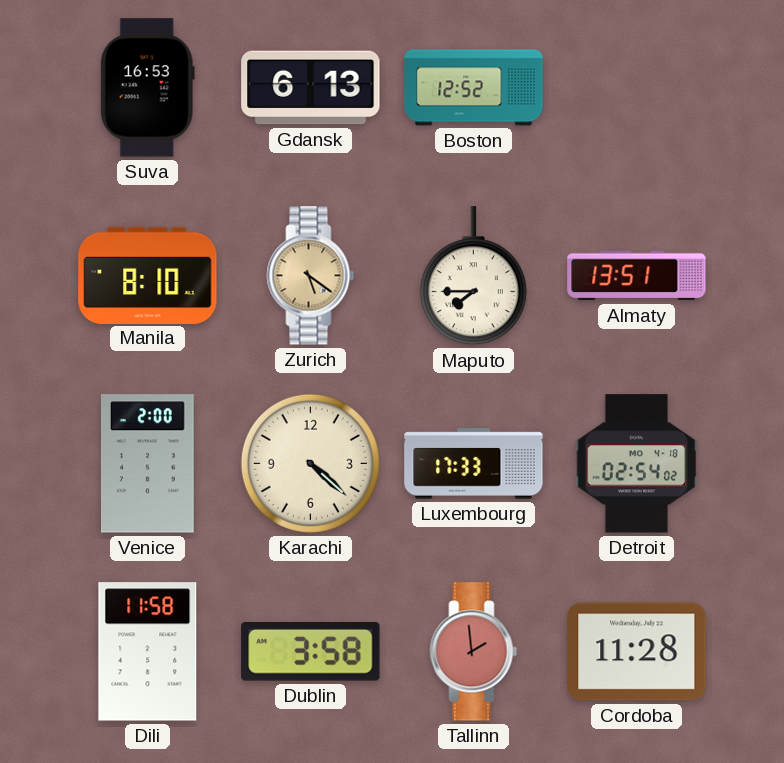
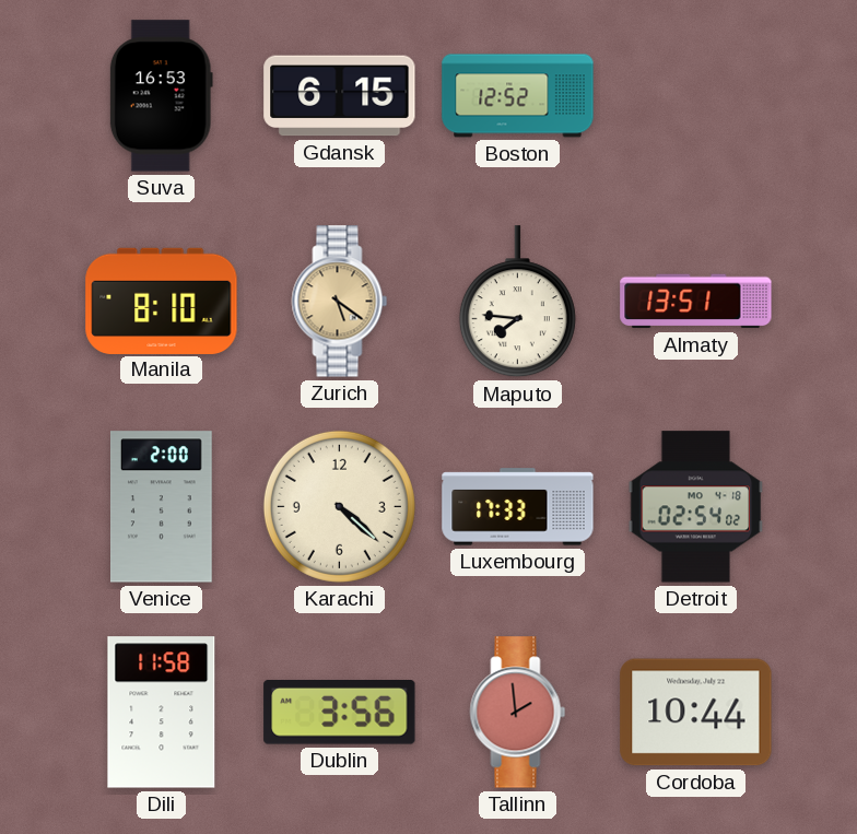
Gdansk: 6:13 -> 6:15
Maputo: 7:45 -> 7:46
Dublin: 3:58 -> 3:56
Cordoba: 11:28 -> 10:44
